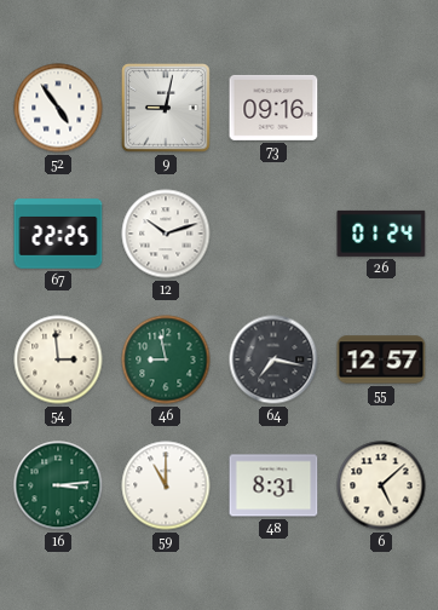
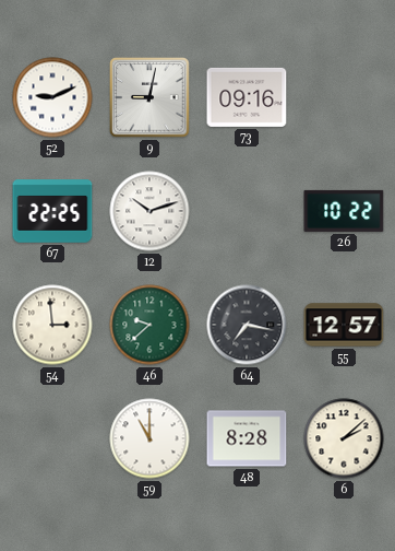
52: 4:54 -> 9:11
26: 01:24 -> 10:22
46: 8:58 -> 9:38
16: 3:14 -> none
48: 8:31 -> 8:28
6: 5:08 -> 2:08
